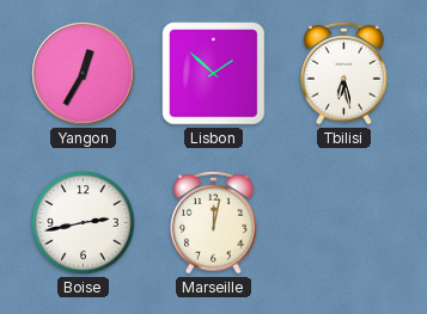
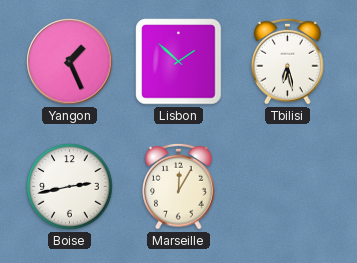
Yangon: 12:35 -> 1:26
Marseille: 12:02 -> 12:05
